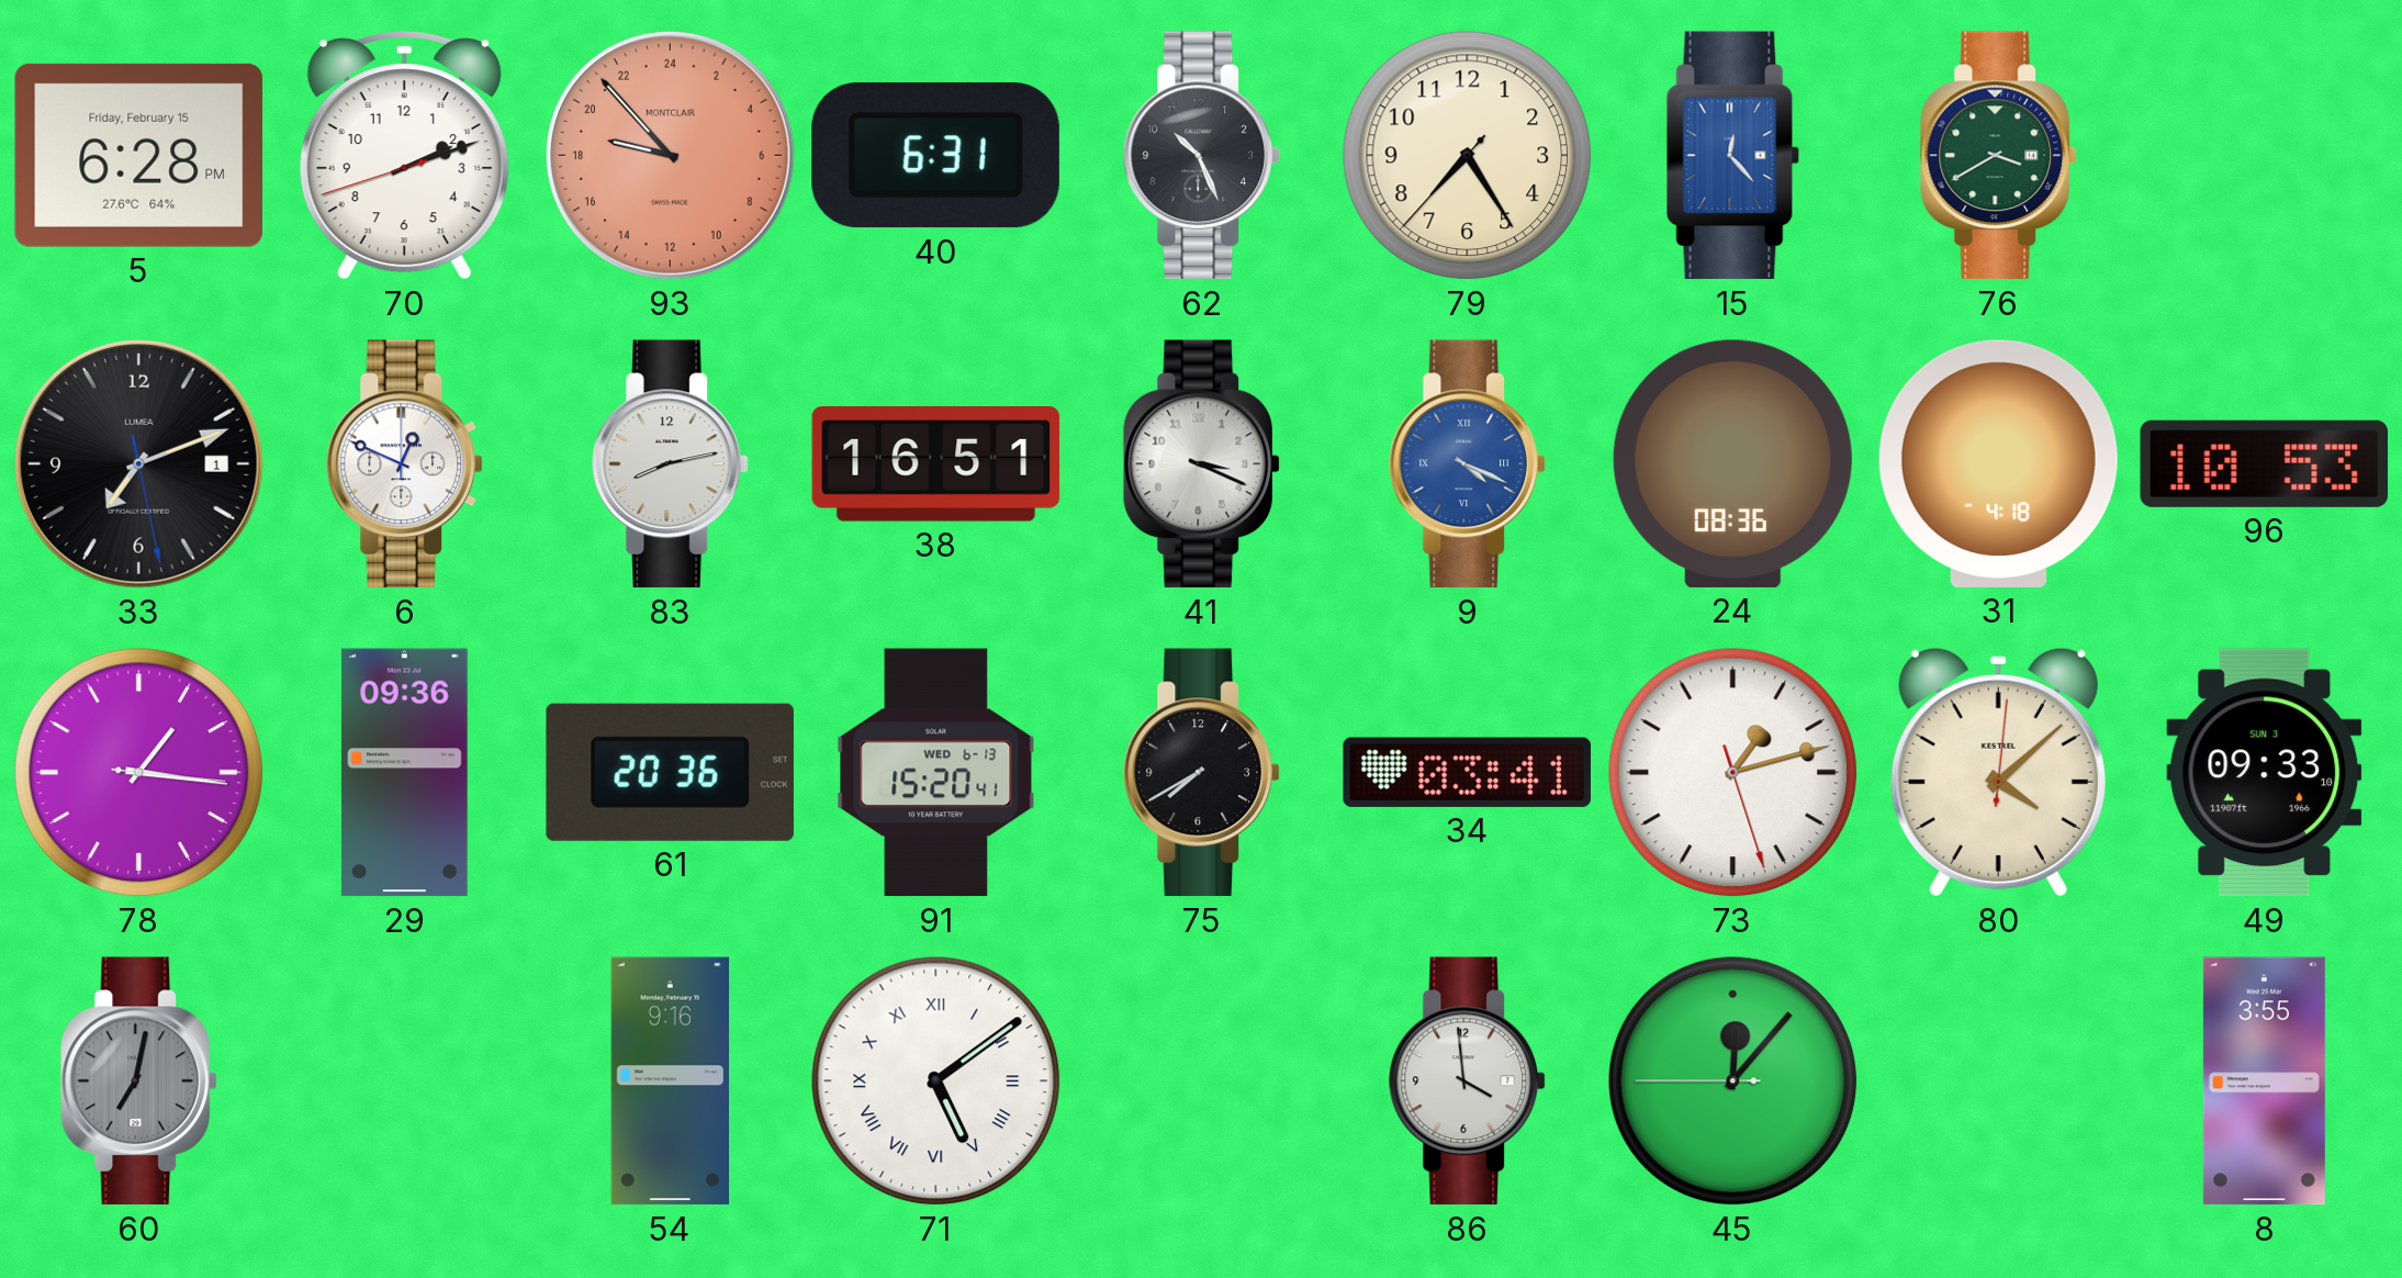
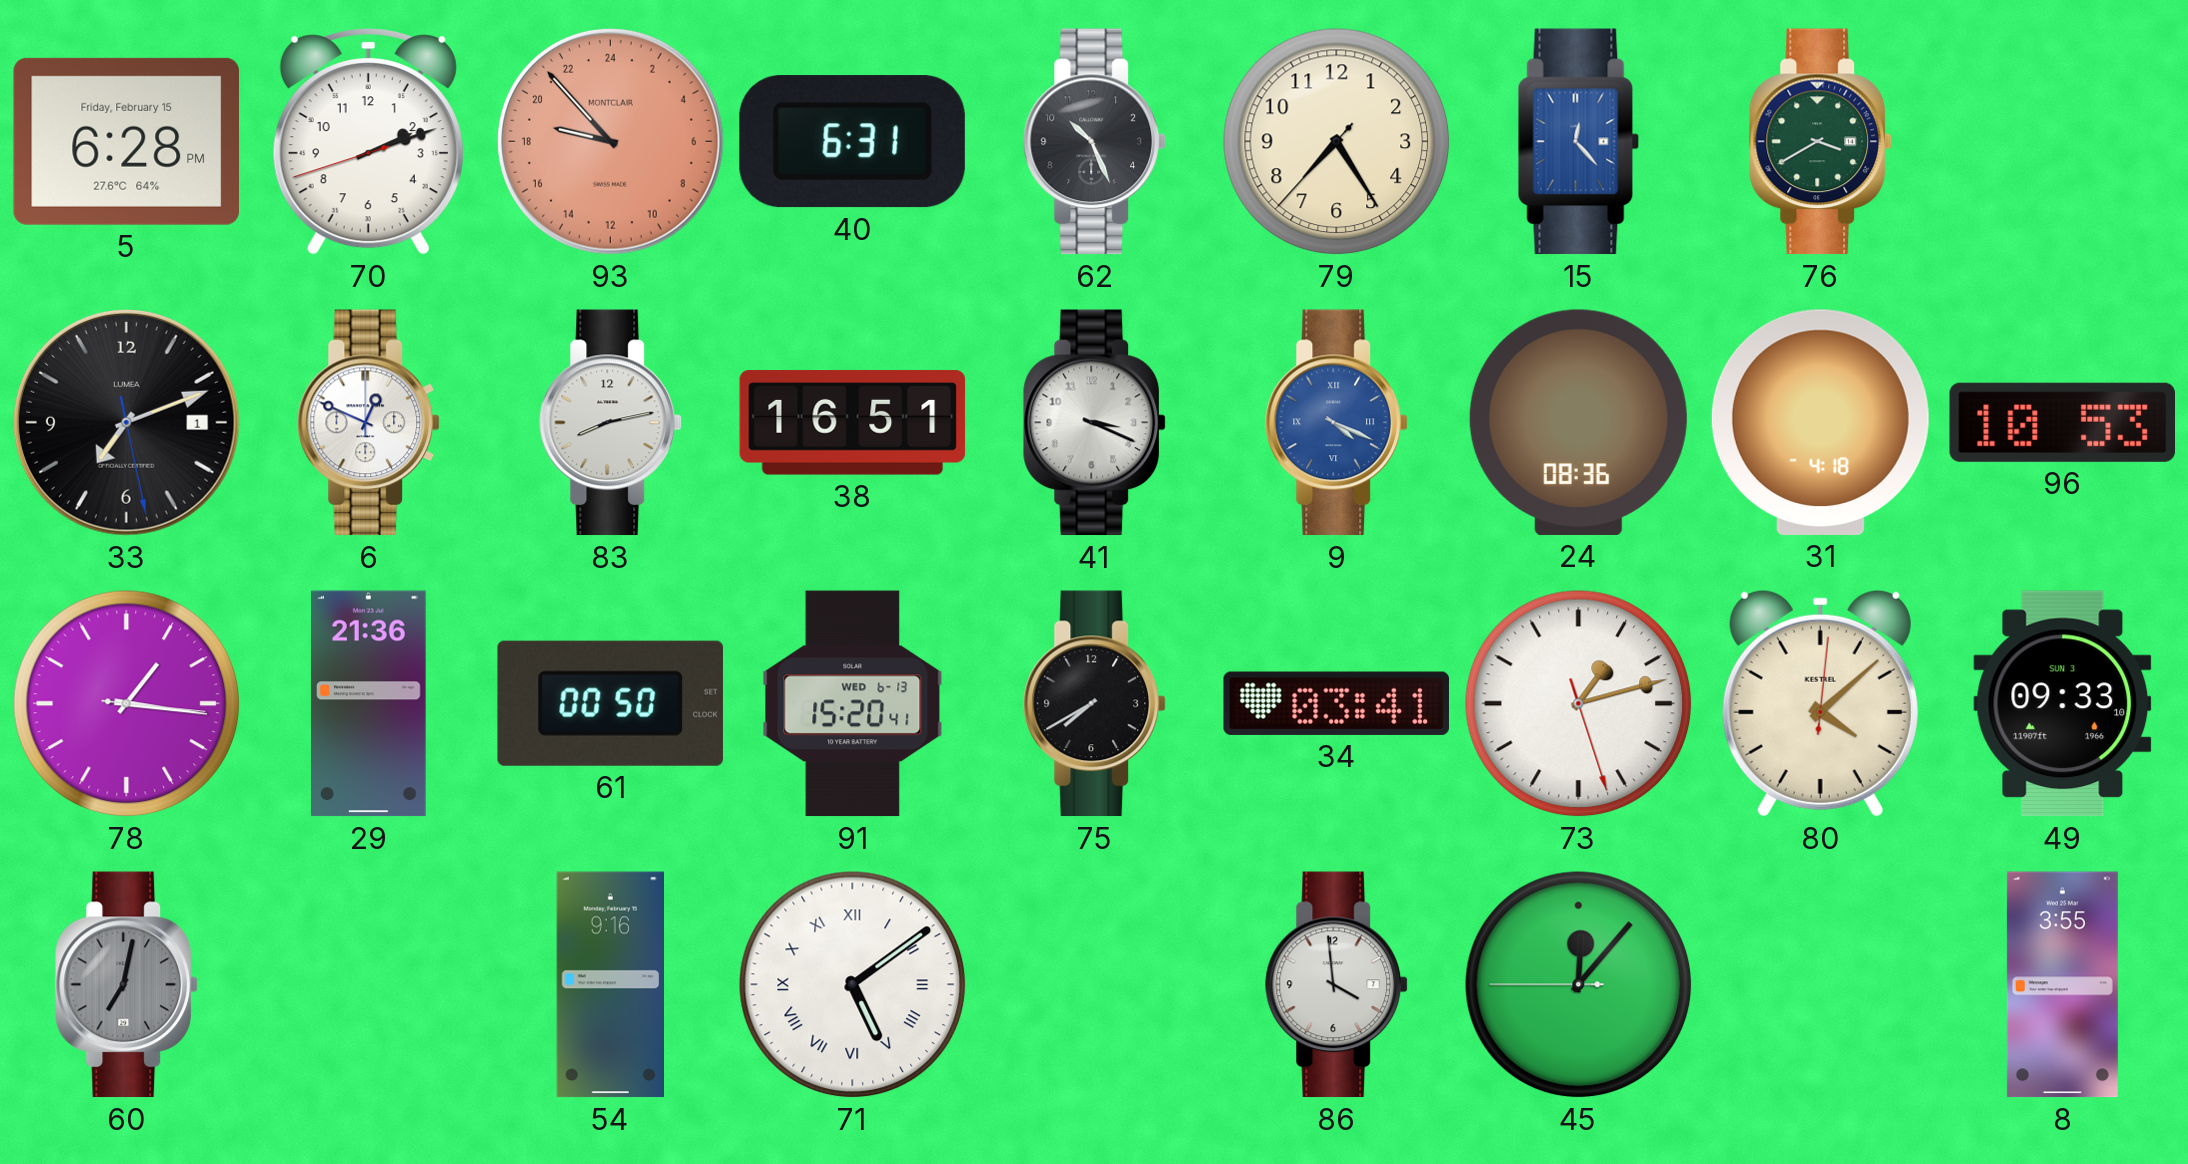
29: 09:36 -> 21:36
61: 20:36 -> 00:50
